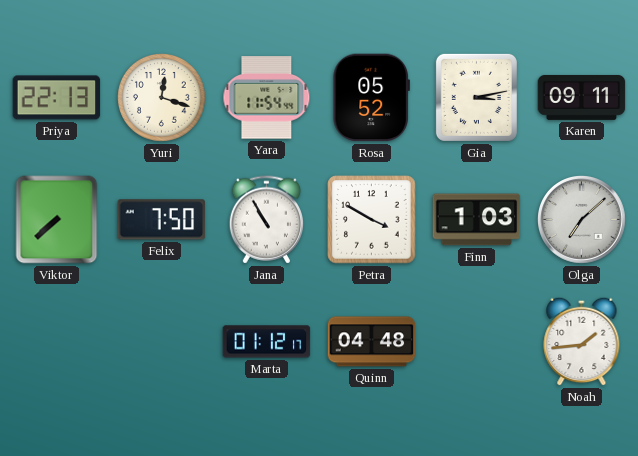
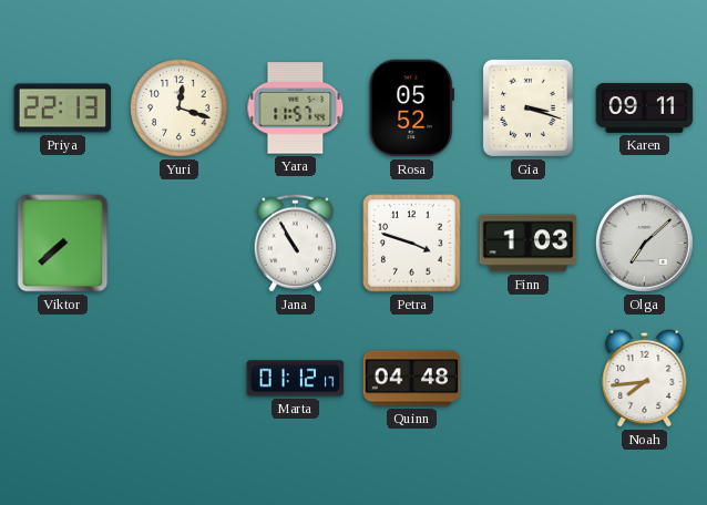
Yara: 11:54 -> 11:57
Gia: 3:13 -> 3:18
Felix: 7:50 -> none
Petra: 3:50 -> 3:48
Noah: 1:44 -> 7:44
